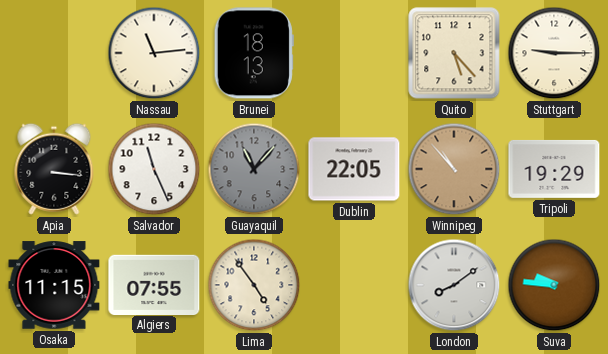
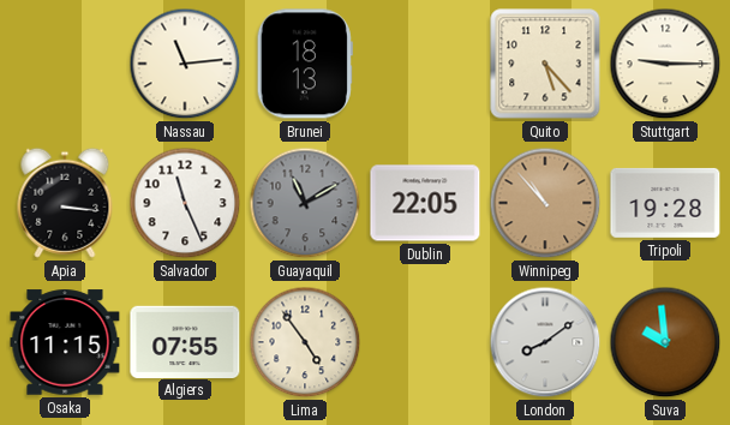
Guayaquil: 11:07 -> 11:10
Tripoli: 19:29 -> 19:28
Suva: 9:46 -> 9:59
